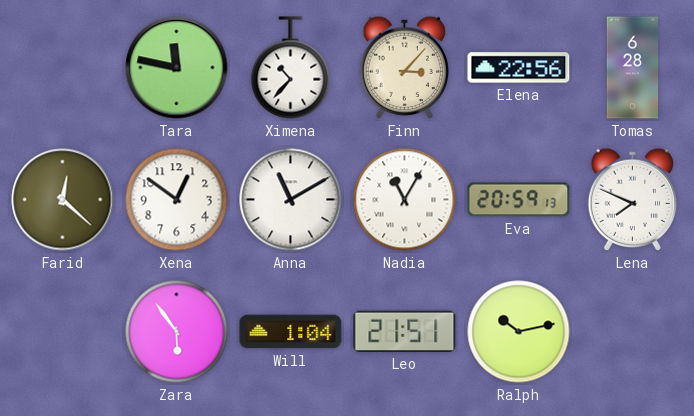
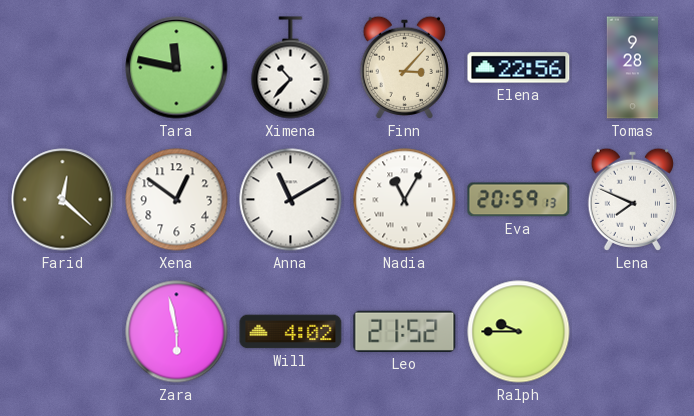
Tomas: 6:28 -> 9:28
Zara: 5:54 -> 5:58
Will: 1:04 -> 4:02
Leo: 21:51 -> 21:52
Ralph: 10:13 -> 9:45
